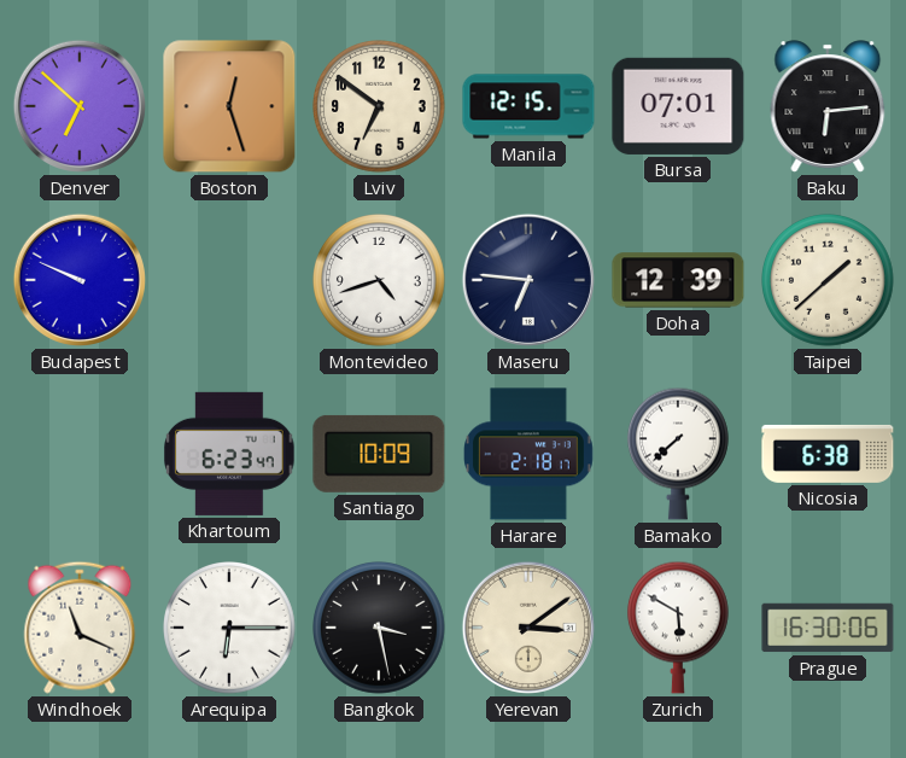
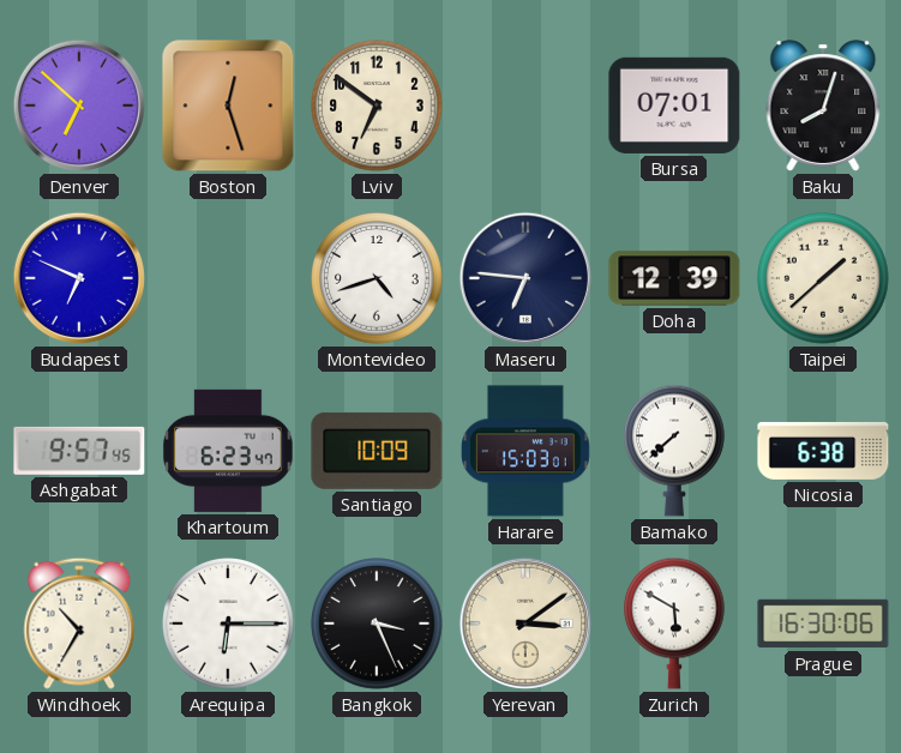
Manila: 12:15 -> none
Baku: 6:14 -> 8:03
Budapest: 9:49 -> 6:49
Ashgabat: none -> 9:57
Harare: 2:18 -> 15:03
Windhoek: 11:19 -> 10:35
Bangkok: 3:28 -> 3:26
